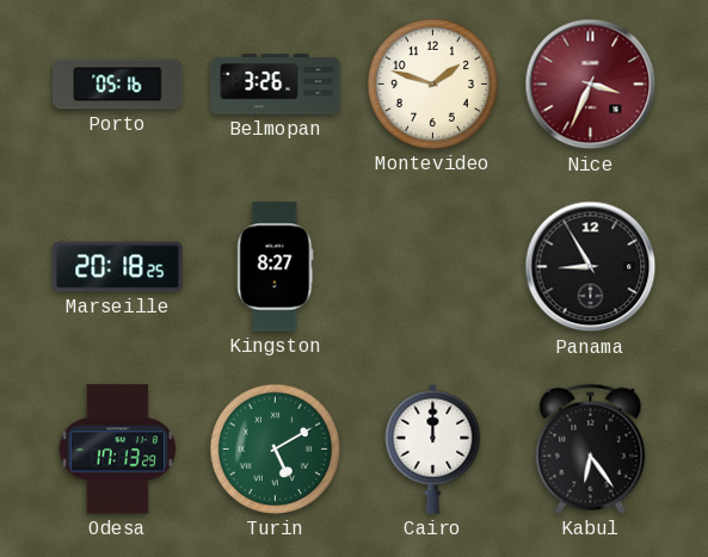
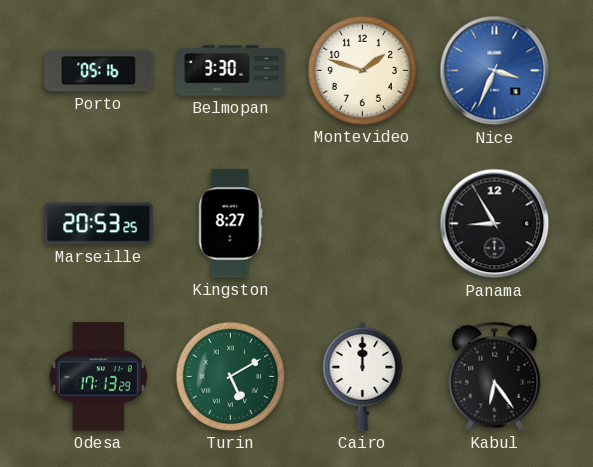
Belmopan: 3:26 -> 3:30
Nice dial: burgundy -> blue
Marseille: 20:18 -> 20:53
